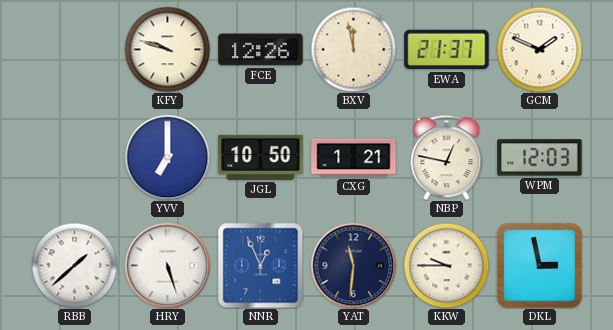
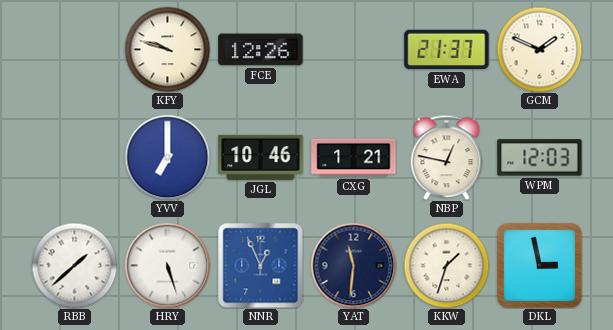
BXV: 11:58 -> none
JGL: 10:50 -> 10:46
KKW: 9:45 -> 1:33
